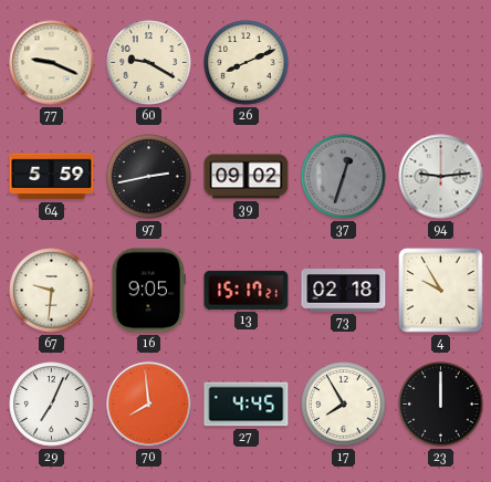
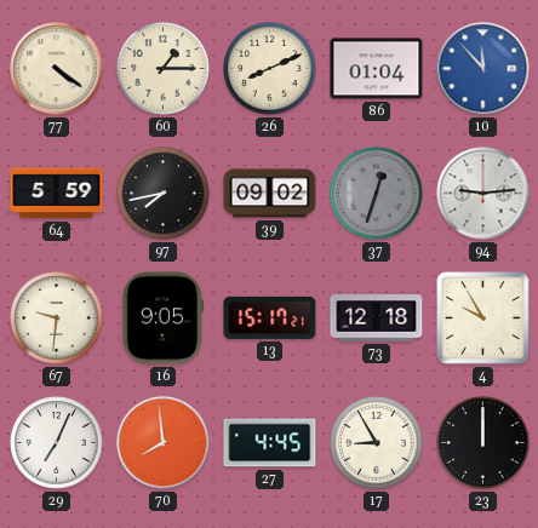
77: 9:19 -> 4:21
60: 9:20 -> 1:15
86: none -> 01:04
10: none -> 11:53
97: 2:43 -> 7:43
73: 02:18 -> 12:18
17: 7:55 -> 8:55
